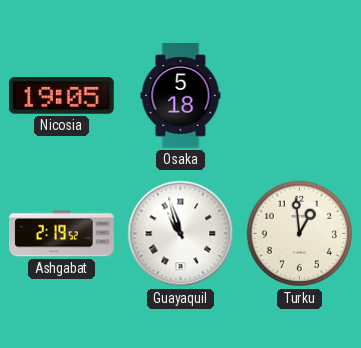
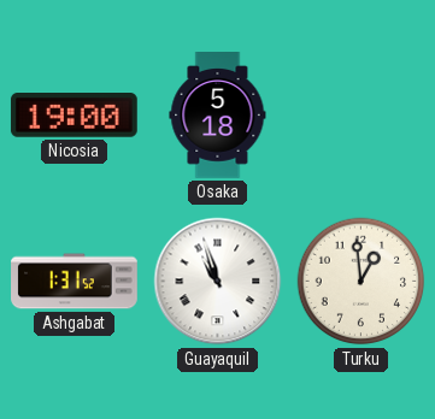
Nicosia: 19:05 -> 19:00
Ashgabat: 2:19 -> 1:31
